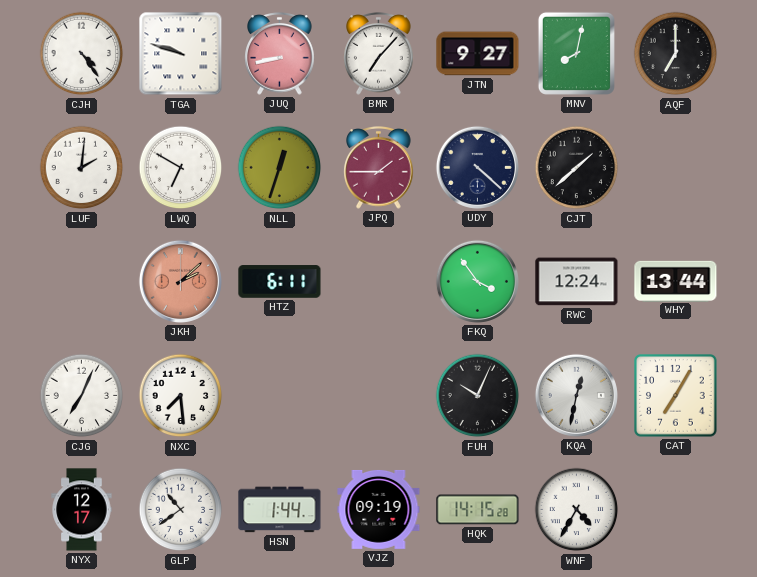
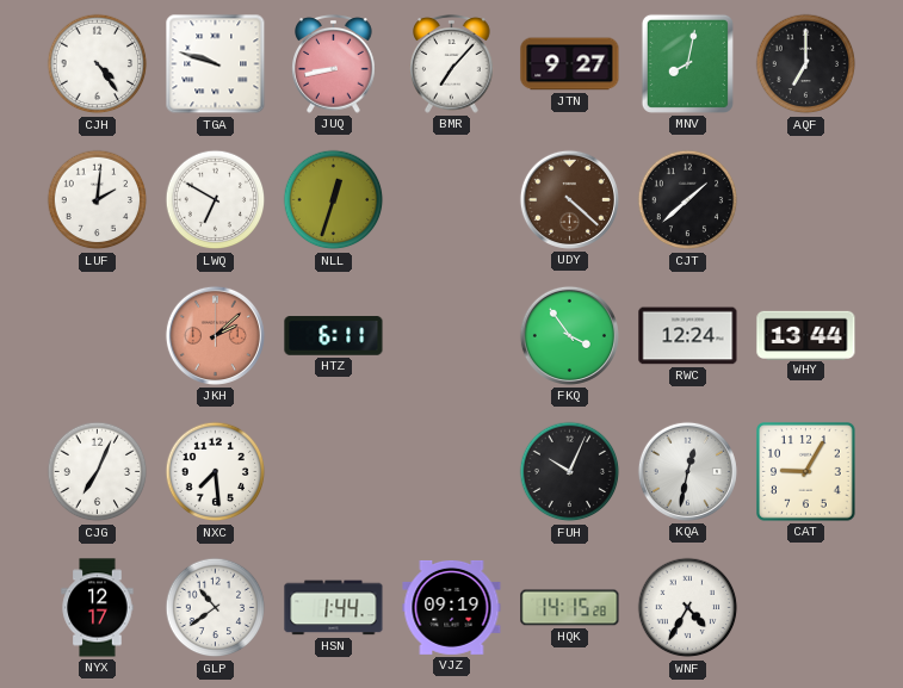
JPQ: 1:45 -> none
UDY dial: navy -> brown
CAT: 7:05 -> 9:05
